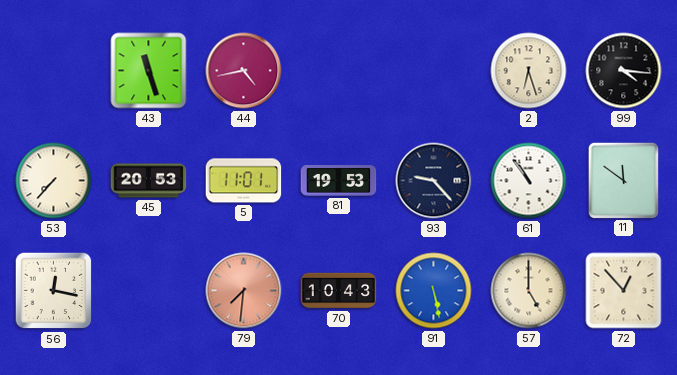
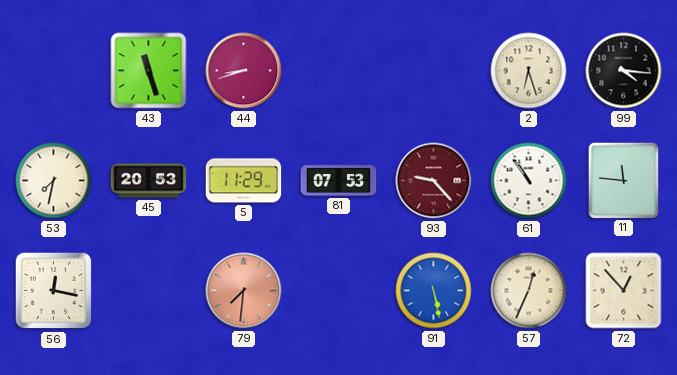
44: 4:43 -> 8:42
53: 7:37 -> 7:32
5: 11:01 -> 11:29
81: 19:53 -> 07:53
93 dial: navy -> burgundy
11: 11:51 -> 11:46
70: 10:43 -> none
57: 5:00 -> 12:34
